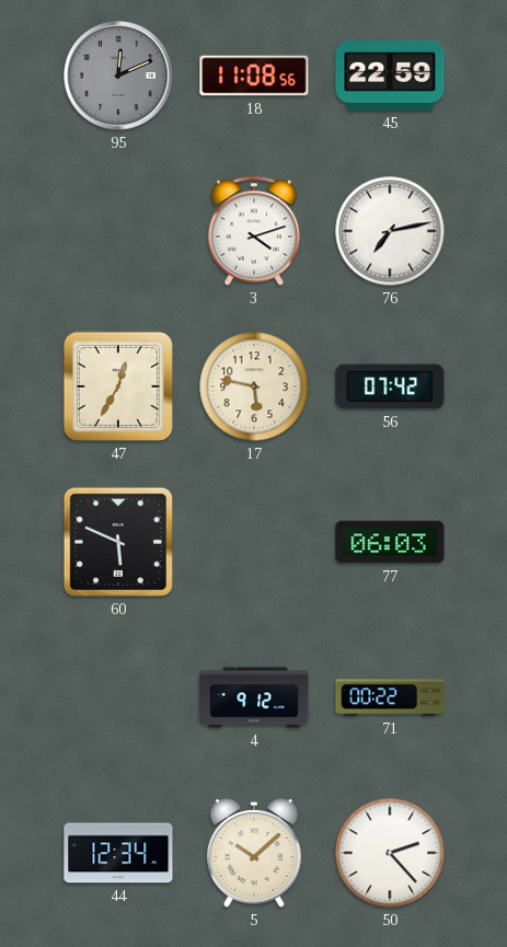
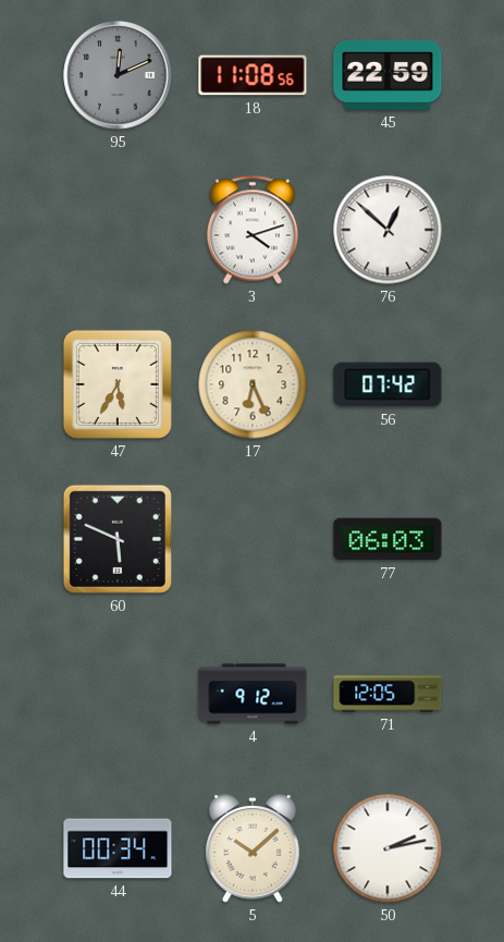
76: 7:13 -> 12:52
47: 12:35 -> 5:35
17: 5:47 -> 6:26
71: 00:22 -> 12:05
44: 12:34 -> 00:34
50: 2:23 -> 2:13
